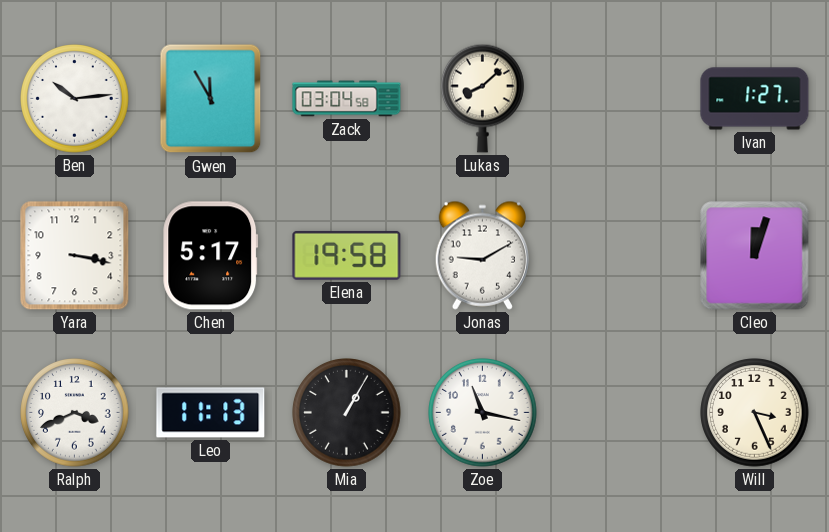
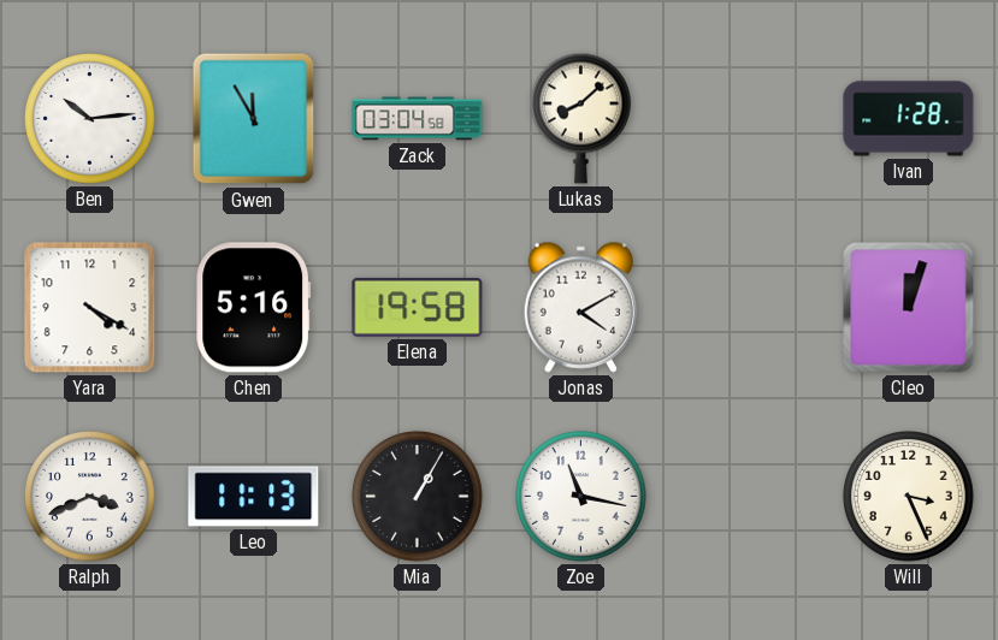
Ivan: 1:27 -> 1:28
Yara: 3:17 -> 4:20
Chen: 5:17 -> 5:16
Jonas: 9:10 -> 4:10
